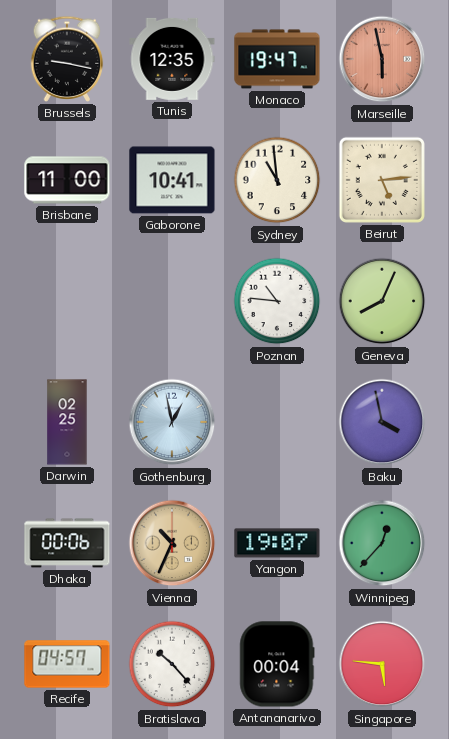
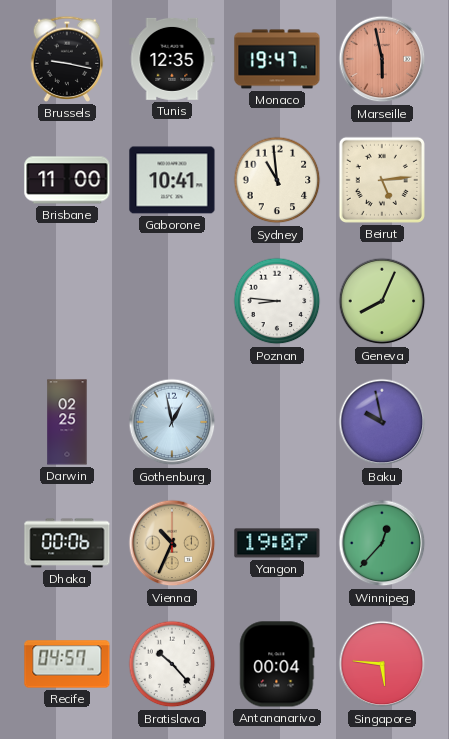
Poznan: 10:46 -> 8:46
Baku: 3:58 -> 9:58
